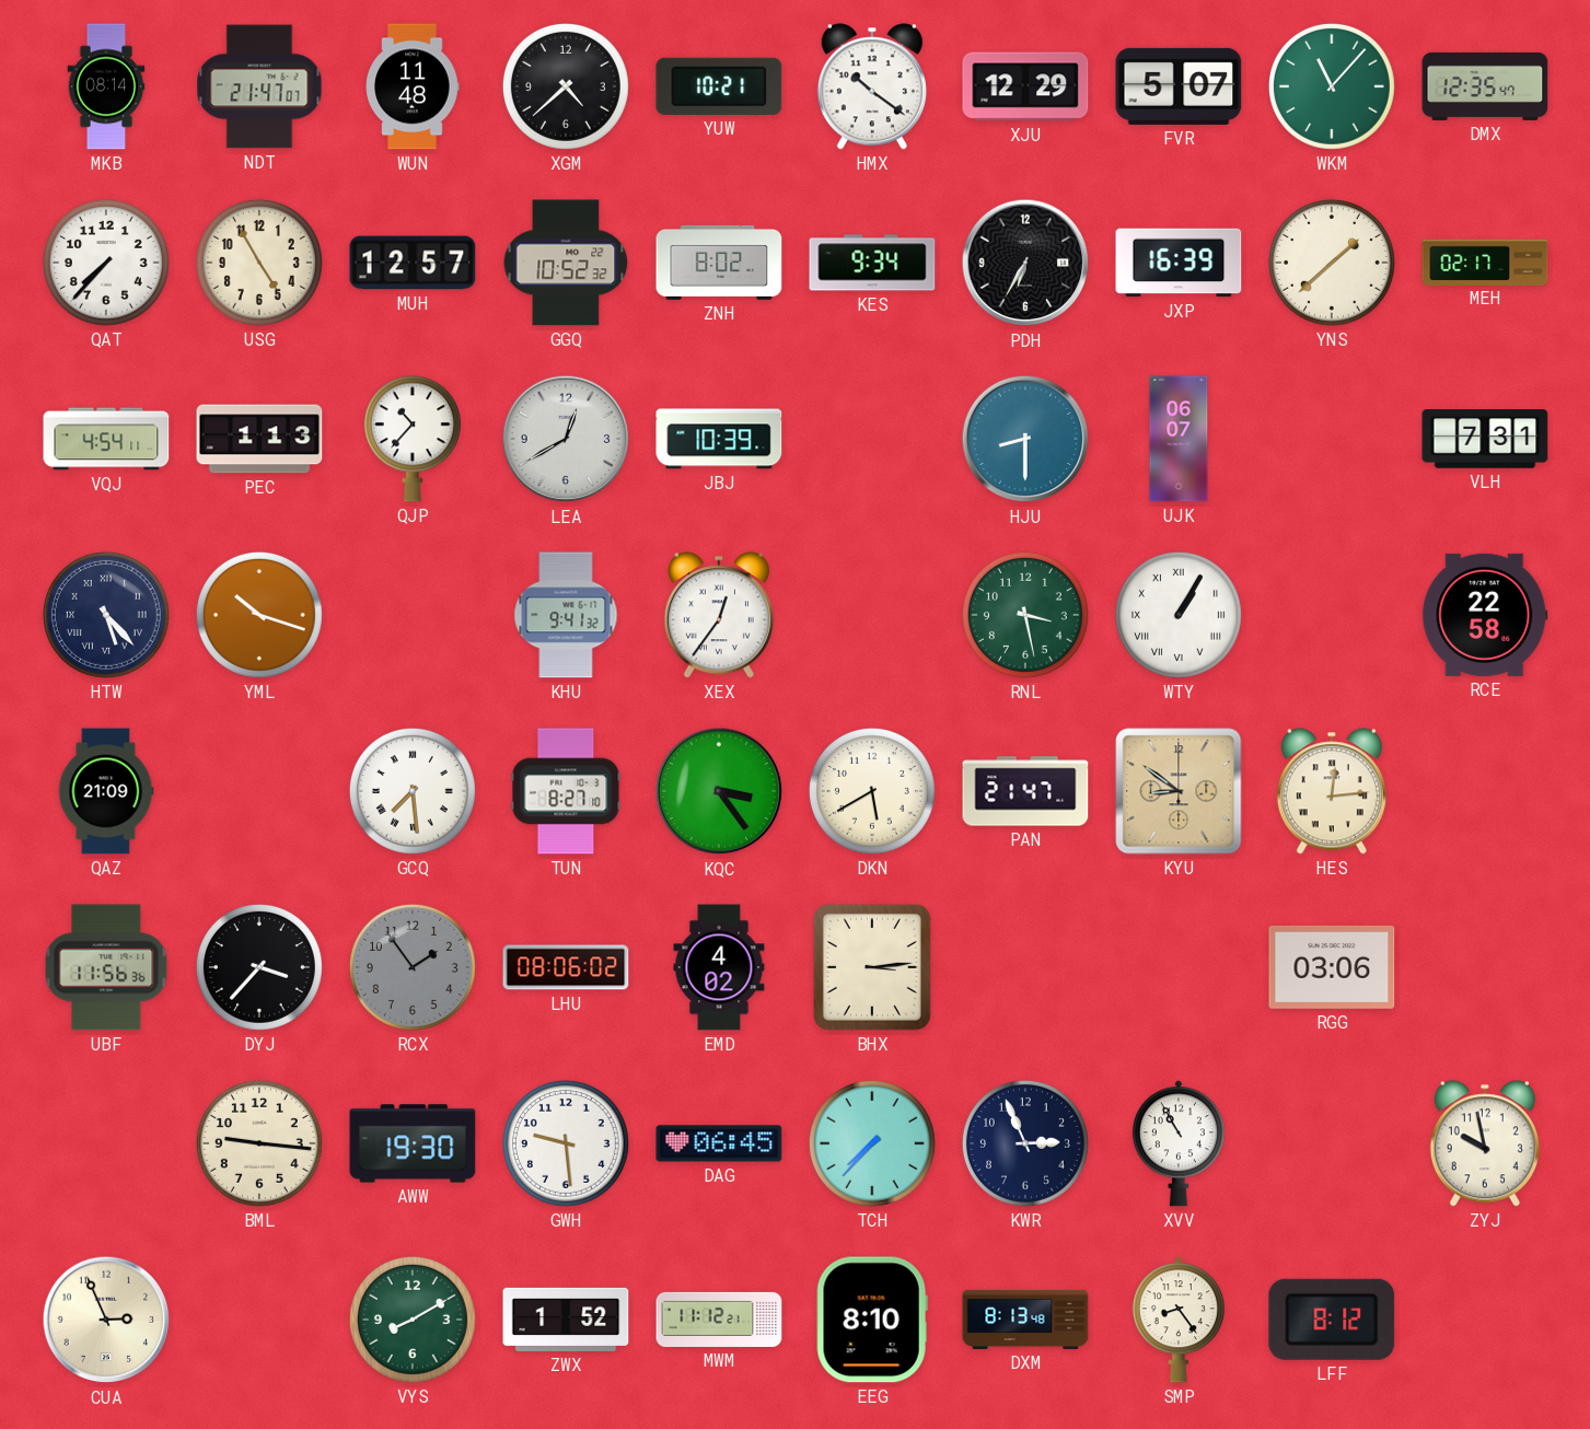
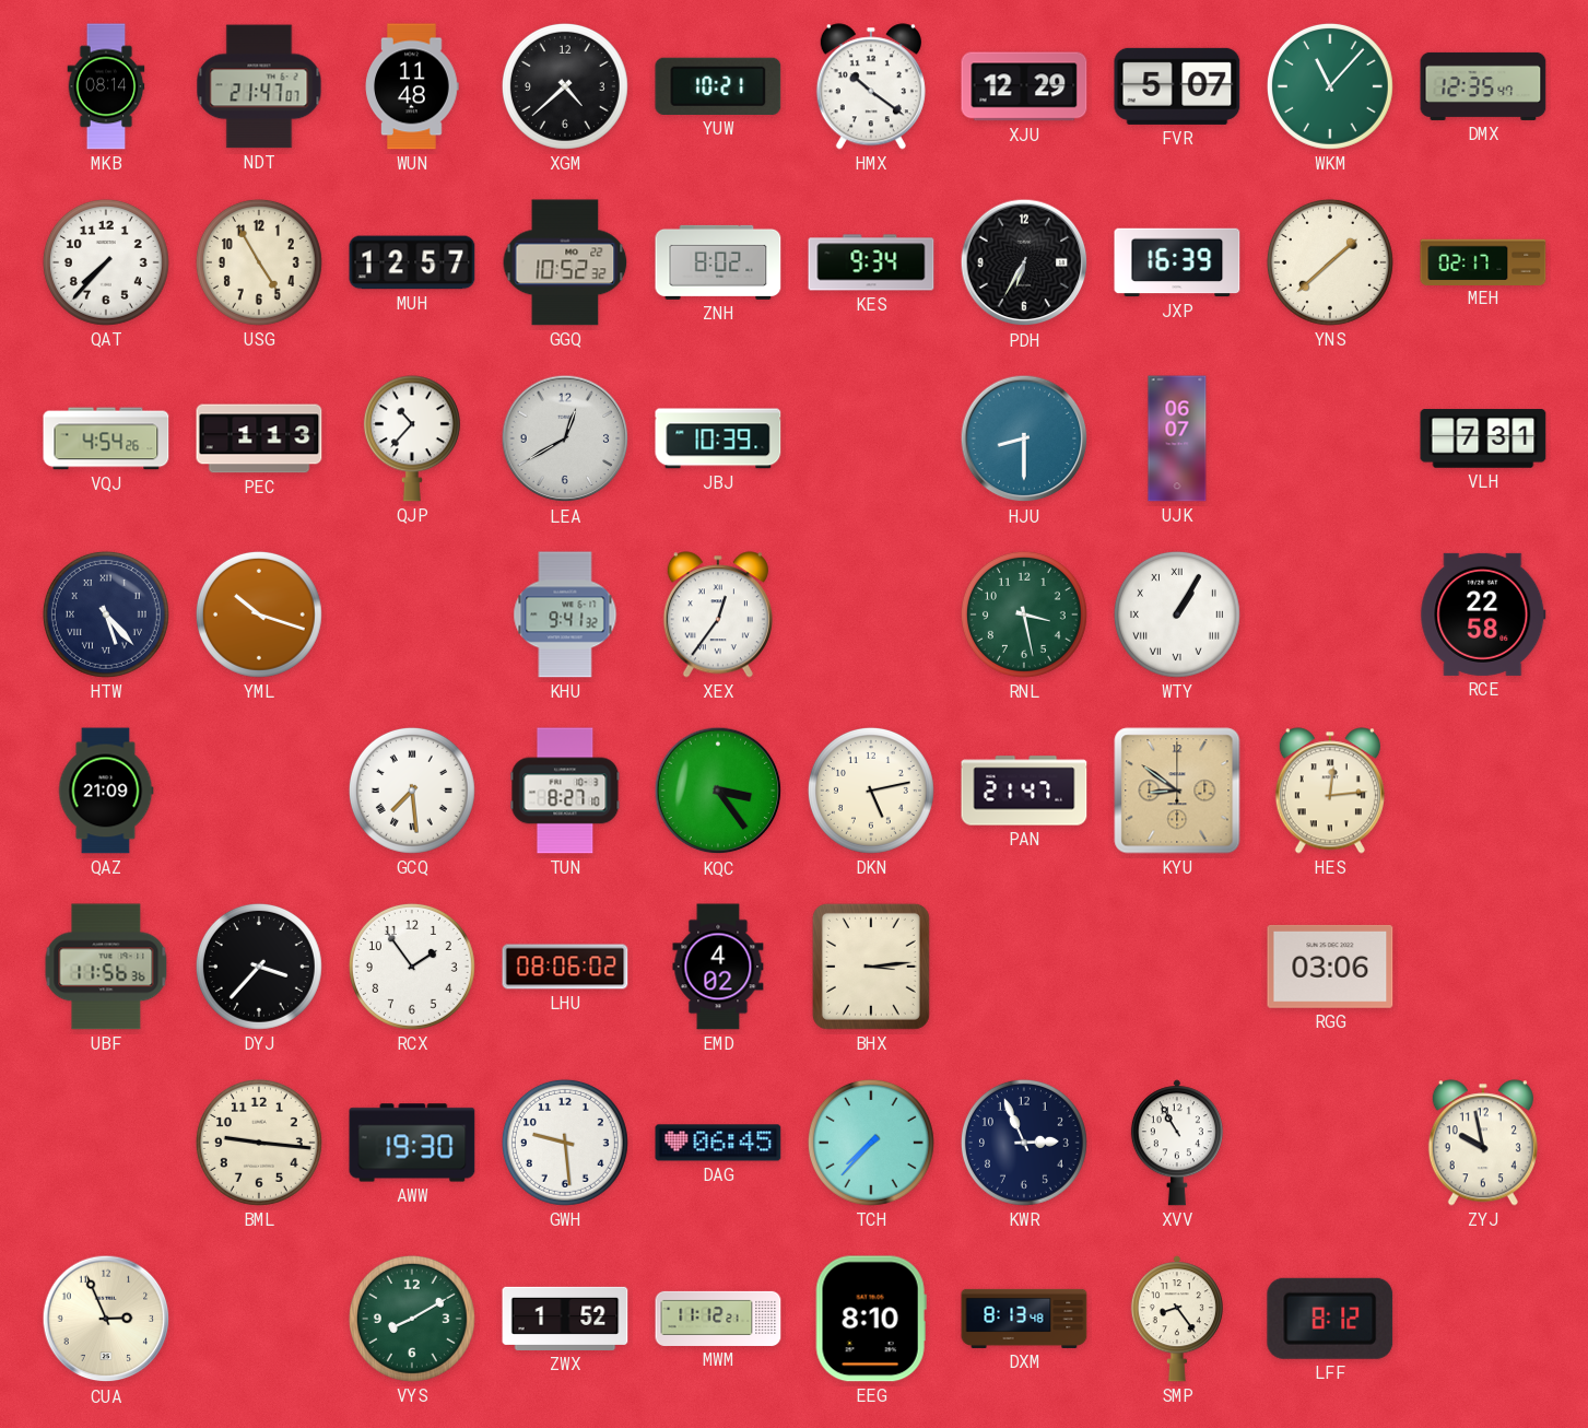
VQJ: 4:54:11 -> 4:54:26
DKN: 5:40 -> 5:13
RCX dial: grey -> white
